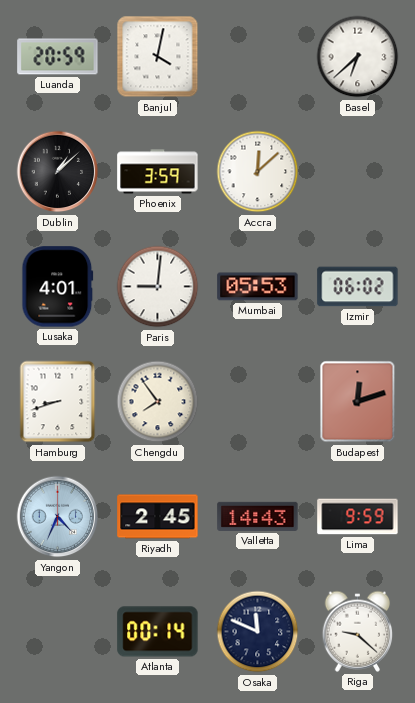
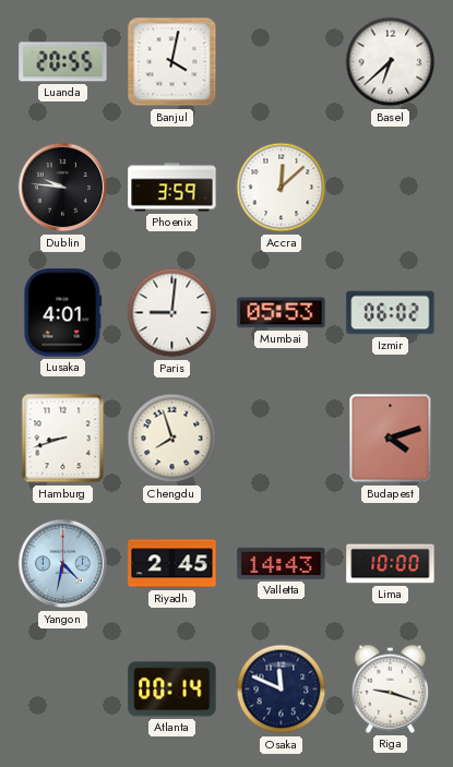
Luanda: 20:59 -> 20:55
Dublin: 1:08 -> 9:46
Chengdu: 7:54 -> 7:57
Budapest: 12:12 -> 4:12
Yangon: 4:34 -> 4:32
Lima: 9:59 -> 10:00
Riga: 9:22 -> 9:18
